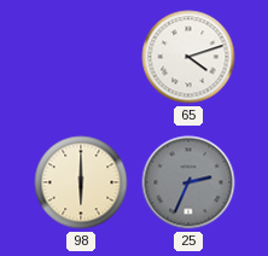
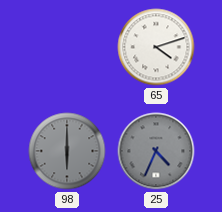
98 dial: cream -> grey
25: 2:34 -> 4:34
